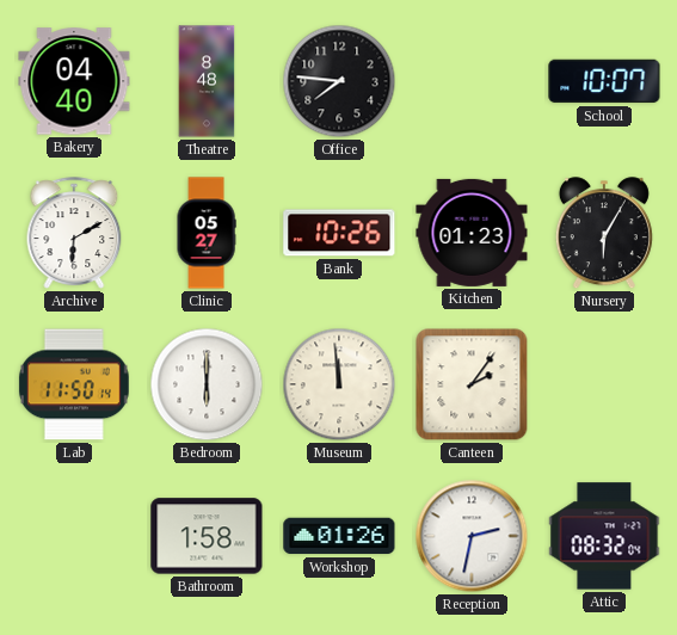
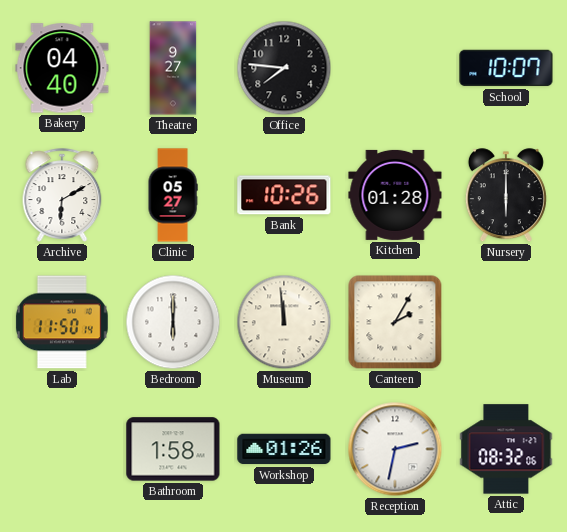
Theatre: 8:48 -> 9:27
Kitchen: 01:23 -> 01:28
Nursery: 6:05 -> 6:00
Canteen: 2:06 -> 2:05
Attic: 08:32:04 -> 08:32:06
